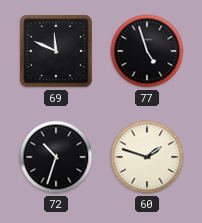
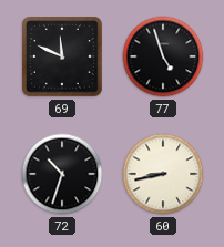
60: 1:48 -> 8:43
